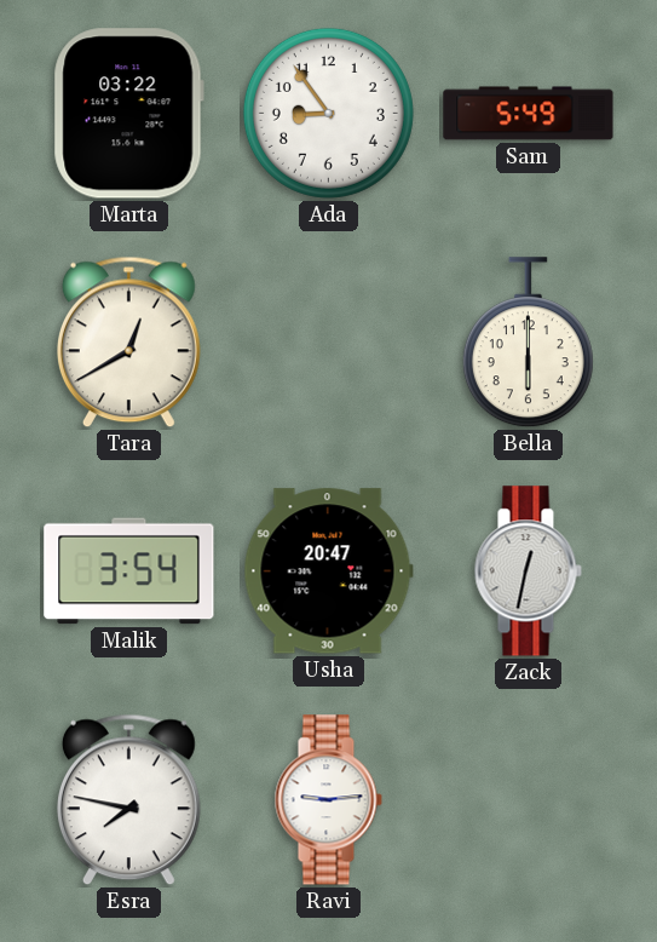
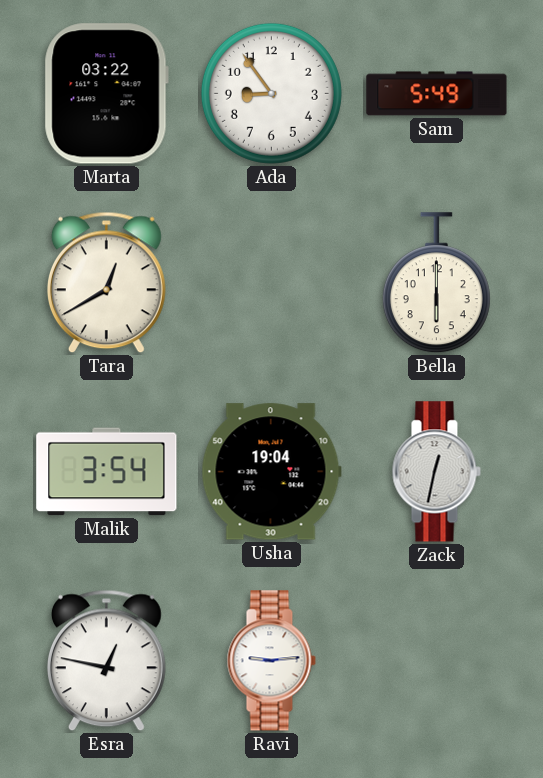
Usha: 20:47 -> 19:04
Esra: 7:47 -> 12:47
